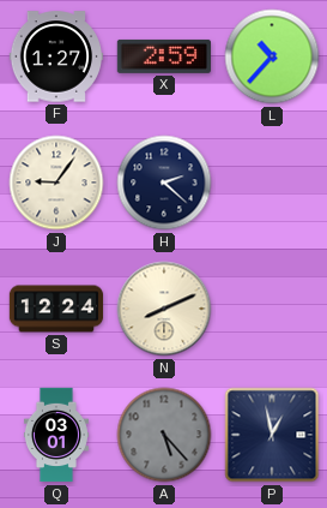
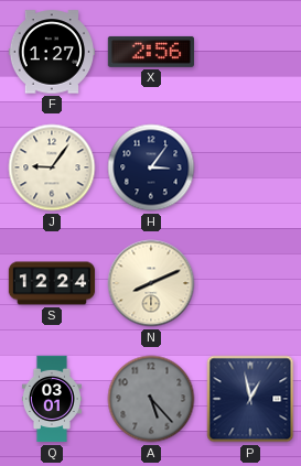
X: 2:59 -> 2:56
L: 10:37 -> none
H: 2:22 -> 3:06
